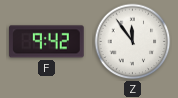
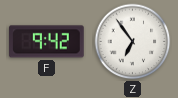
Z: 11:54 -> 6:54
